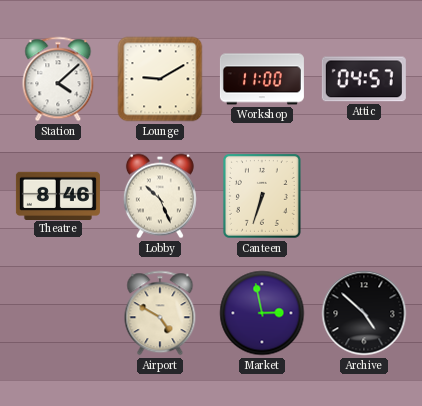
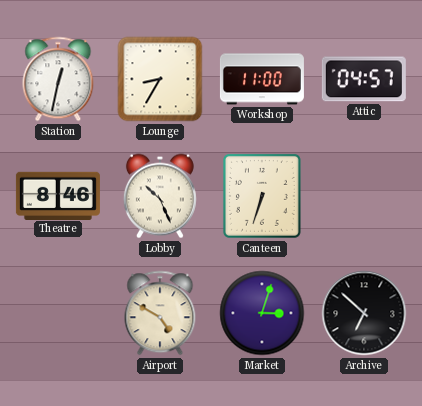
Station: 4:08 -> 12:32
Lounge: 9:10 -> 8:35
Market: 2:58 -> 3:03
Archive: 4:52 -> 6:52
